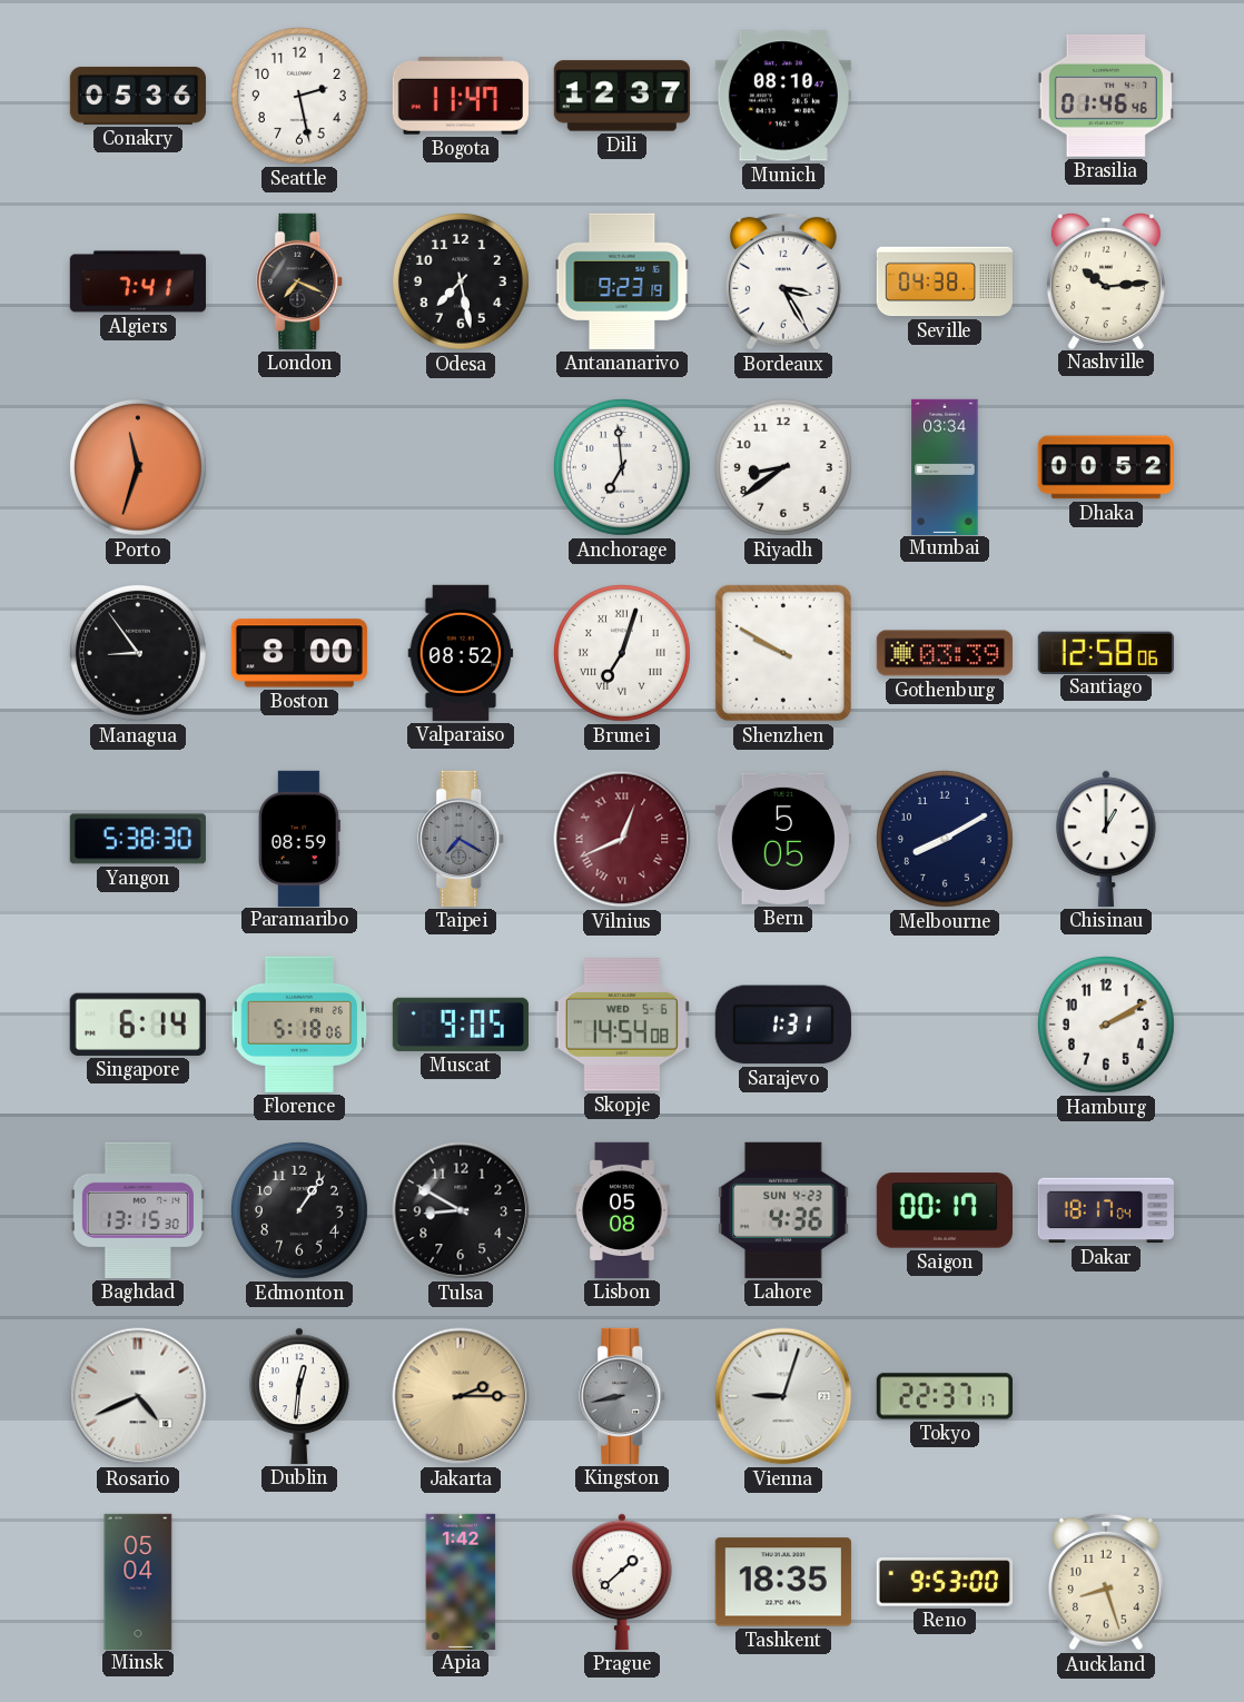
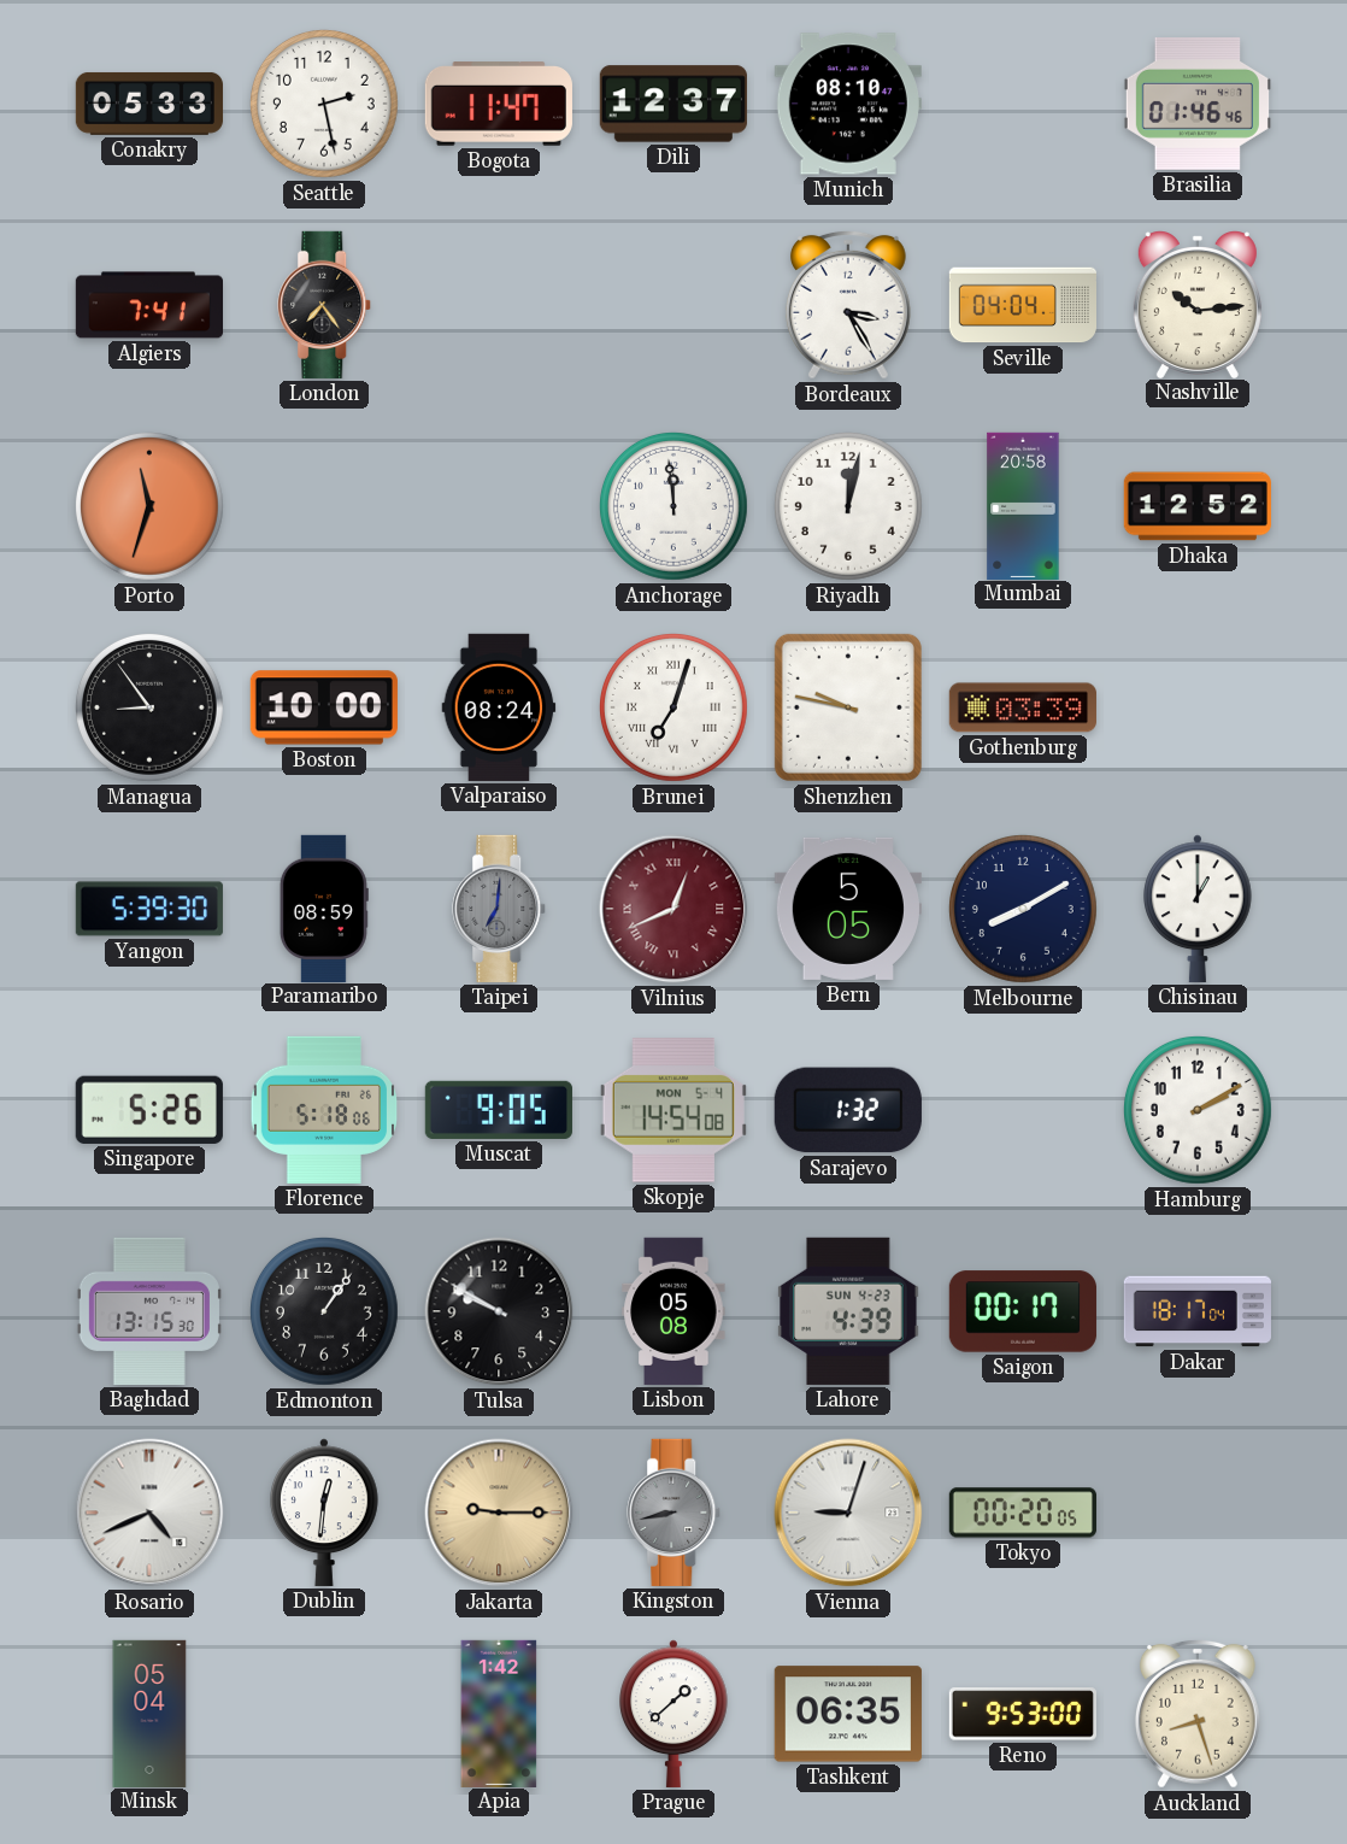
Conakry: 05:36 -> 05:33
London: 7:19 -> 7:24
Odesa: 7:28 -> none
Antananarivo: 9:23 -> none
Seville: 04:38 -> 04:04
Anchorage: 6:59 -> 11:59
Riyadh: 8:39 -> 12:02
Mumbai: 03:34 -> 20:58
Dhaka: 00:52 -> 12:52
Boston: 8:00 -> 10:00
Valparaiso: 08:52 -> 08:24
Shenzhen: 9:50 -> 9:47
Santiago: 12:58 -> none
Yangon: 5:38 -> 5:39
Taipei: 7:20 -> 7:01
Singapore: 6:14 -> 5:26
Skopje date: WED 5-6 -> MON 5-4
Sarajevo: 1:31 -> 1:32
Tulsa: 8:50 -> 9:50
Lahore: 4:36 -> 4:39
Jakarta: 2:15 -> 9:15
Tokyo: 22:37 -> 00:20
Tashkent: 18:35 -> 06:35
